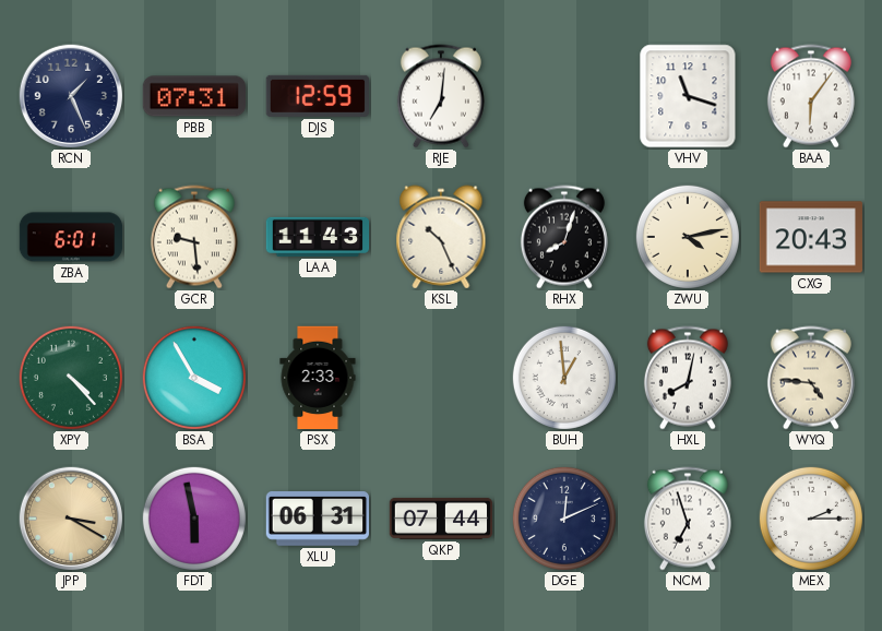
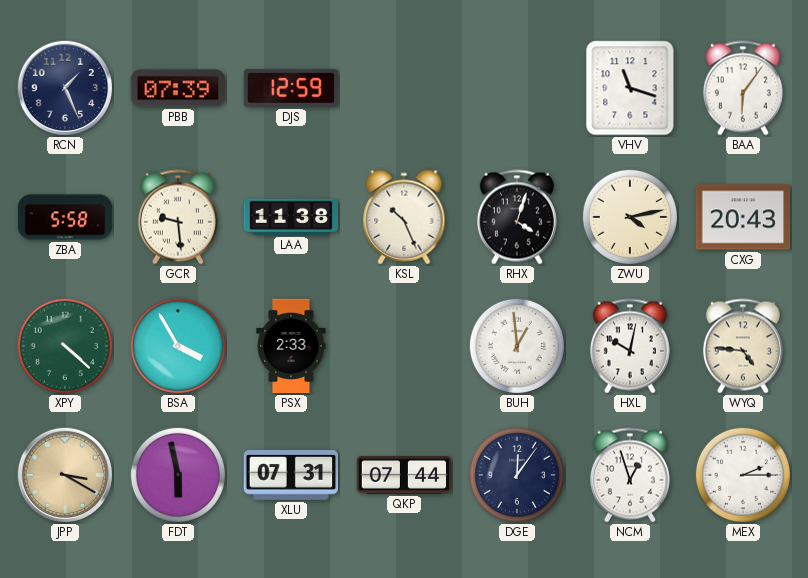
PBB: 07:31 -> 07:39
RJE: 7:01 -> none
ZBA: 6:01 -> 5:58
LAA: 11:43 -> 11:38
RHX: 8:03 -> 4:03
XPY: 4:23 -> 4:22
HXL: 8:02 -> 10:02
XLU: 06:31 -> 07:31
DGE: 12:11 -> 12:06
NCM: 6:57 -> 12:57
